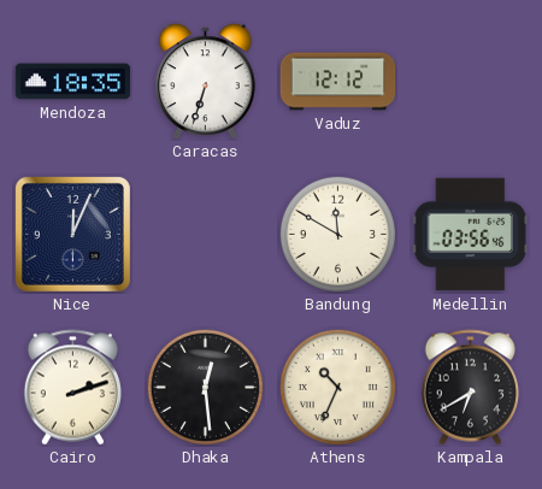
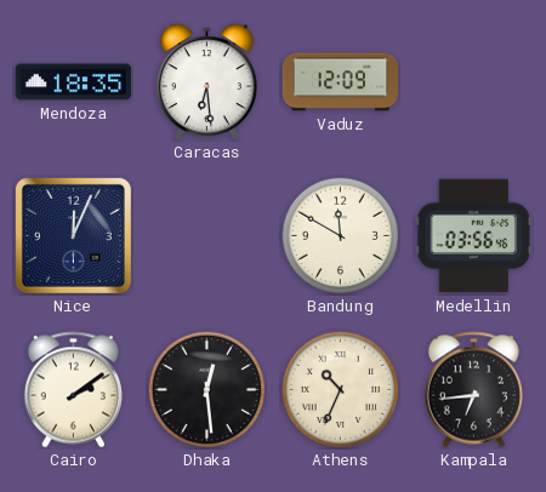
Caracas: 6:33 -> 6:29
Vaduz: 12:12 -> 12:09
Cairo: 2:12 -> 2:09
Kampala: 6:40 -> 6:44
